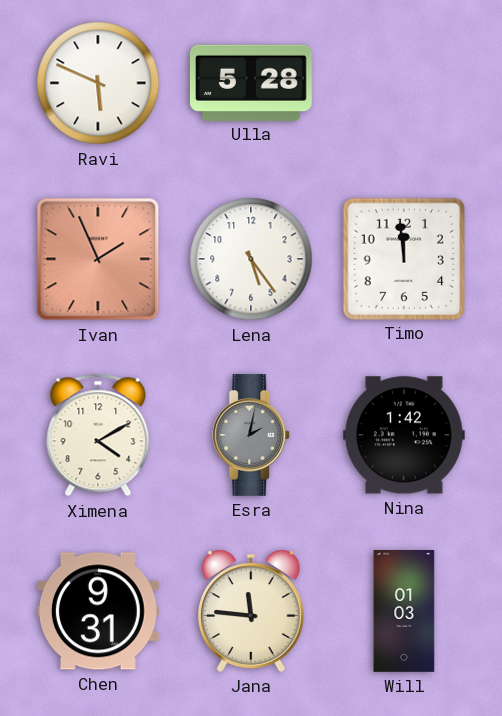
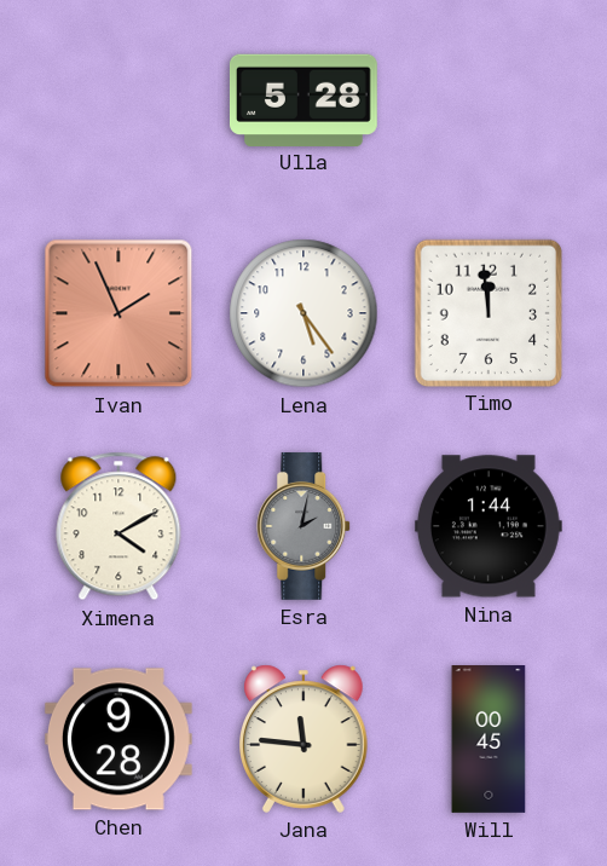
Ravi: 5:49 -> none
Nina: 1:42 -> 1:44
Chen: 9:31 -> 9:28
Will: 01:03 -> 00:45
